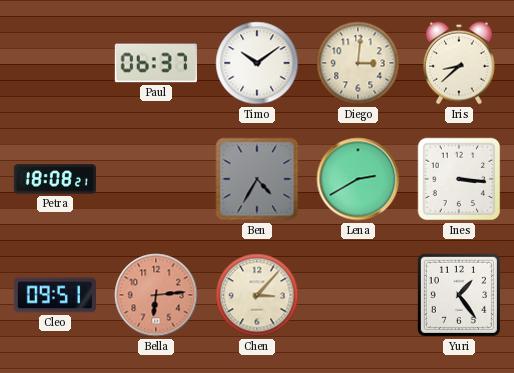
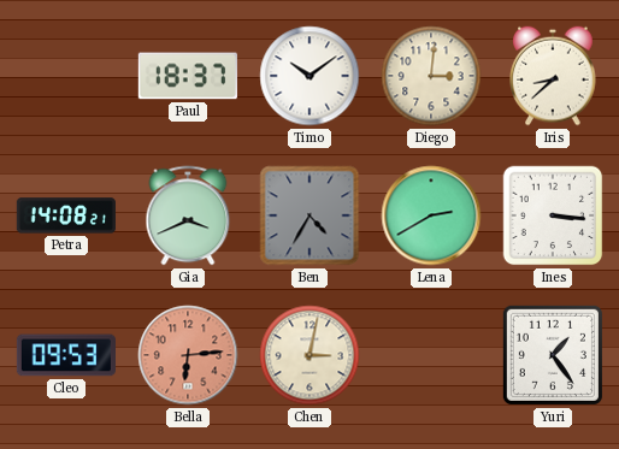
Paul: 06:37 -> 18:37
Petra: 18:08 -> 14:08
Gia: none -> 3:41
Cleo: 09:51 -> 09:53
Chen: 3:07 -> 3:02
